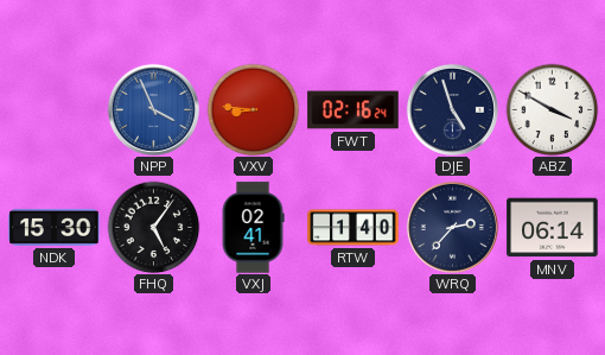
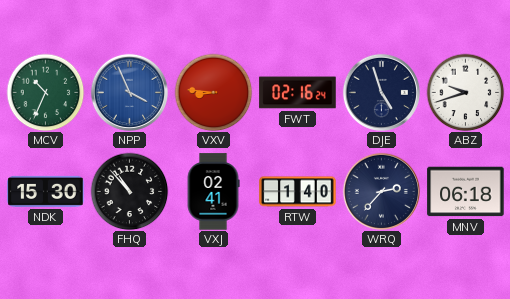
MCV: none -> 10:34
ABZ: 3:50 -> 9:42
FHQ: 5:06 -> 10:53
MNV: 06:14 -> 06:18
